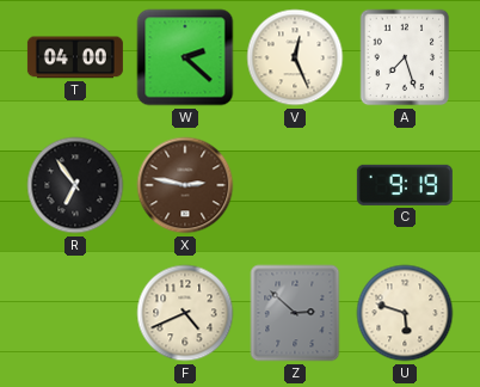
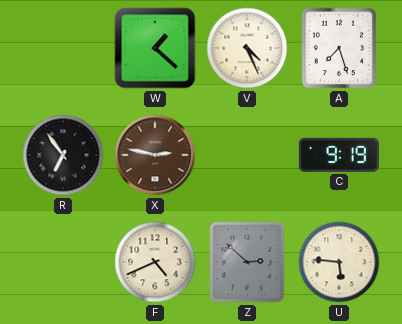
T: 04:00 -> none
W: 2:22 -> 1:22
V: 12:26 -> 4:26
U: 5:48 -> 5:46
